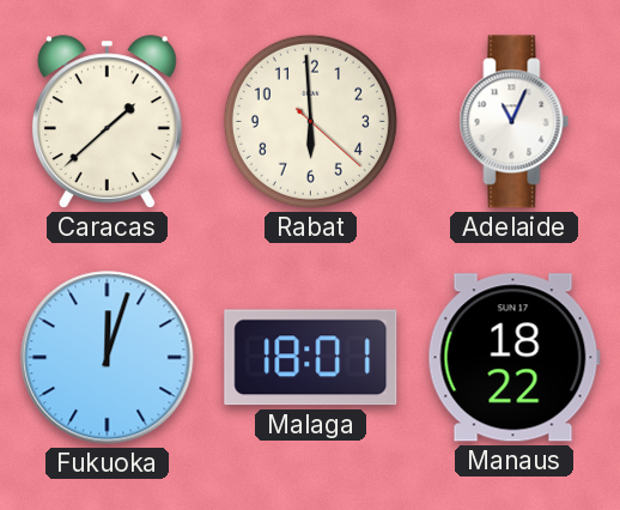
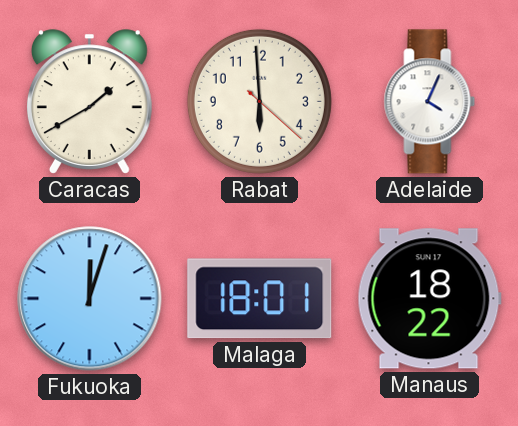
Caracas: 1:38 -> 1:40
Adelaide: 11:04 -> 4:04
